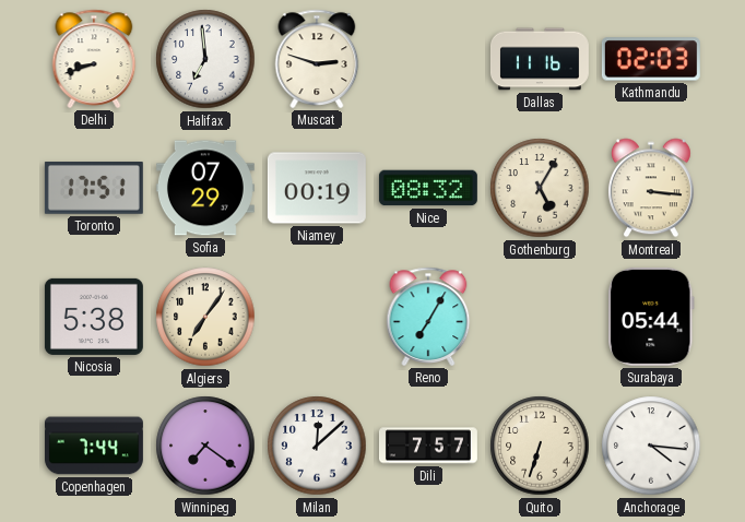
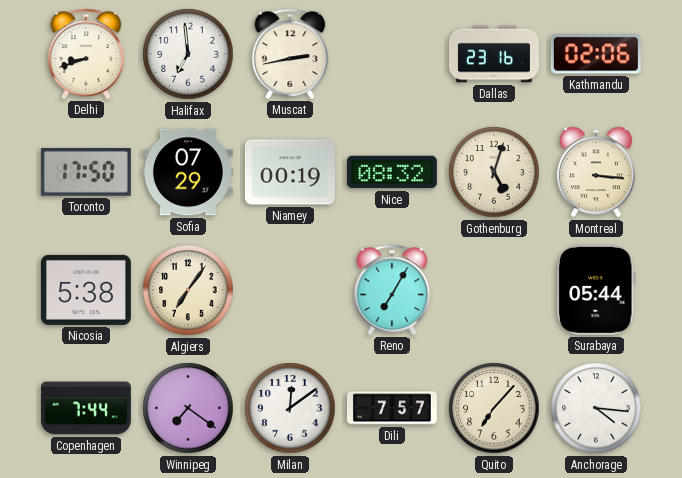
Muscat: 2:48 -> 2:43
Dallas: 11:16 -> 23:16
Kathmandu: 02:03 -> 02:06
Toronto: 17:51 -> 17:50
Gothenburg: 5:05 -> 5:03
Milan: 12:08 -> 12:09
Quito: 6:33 -> 7:07
